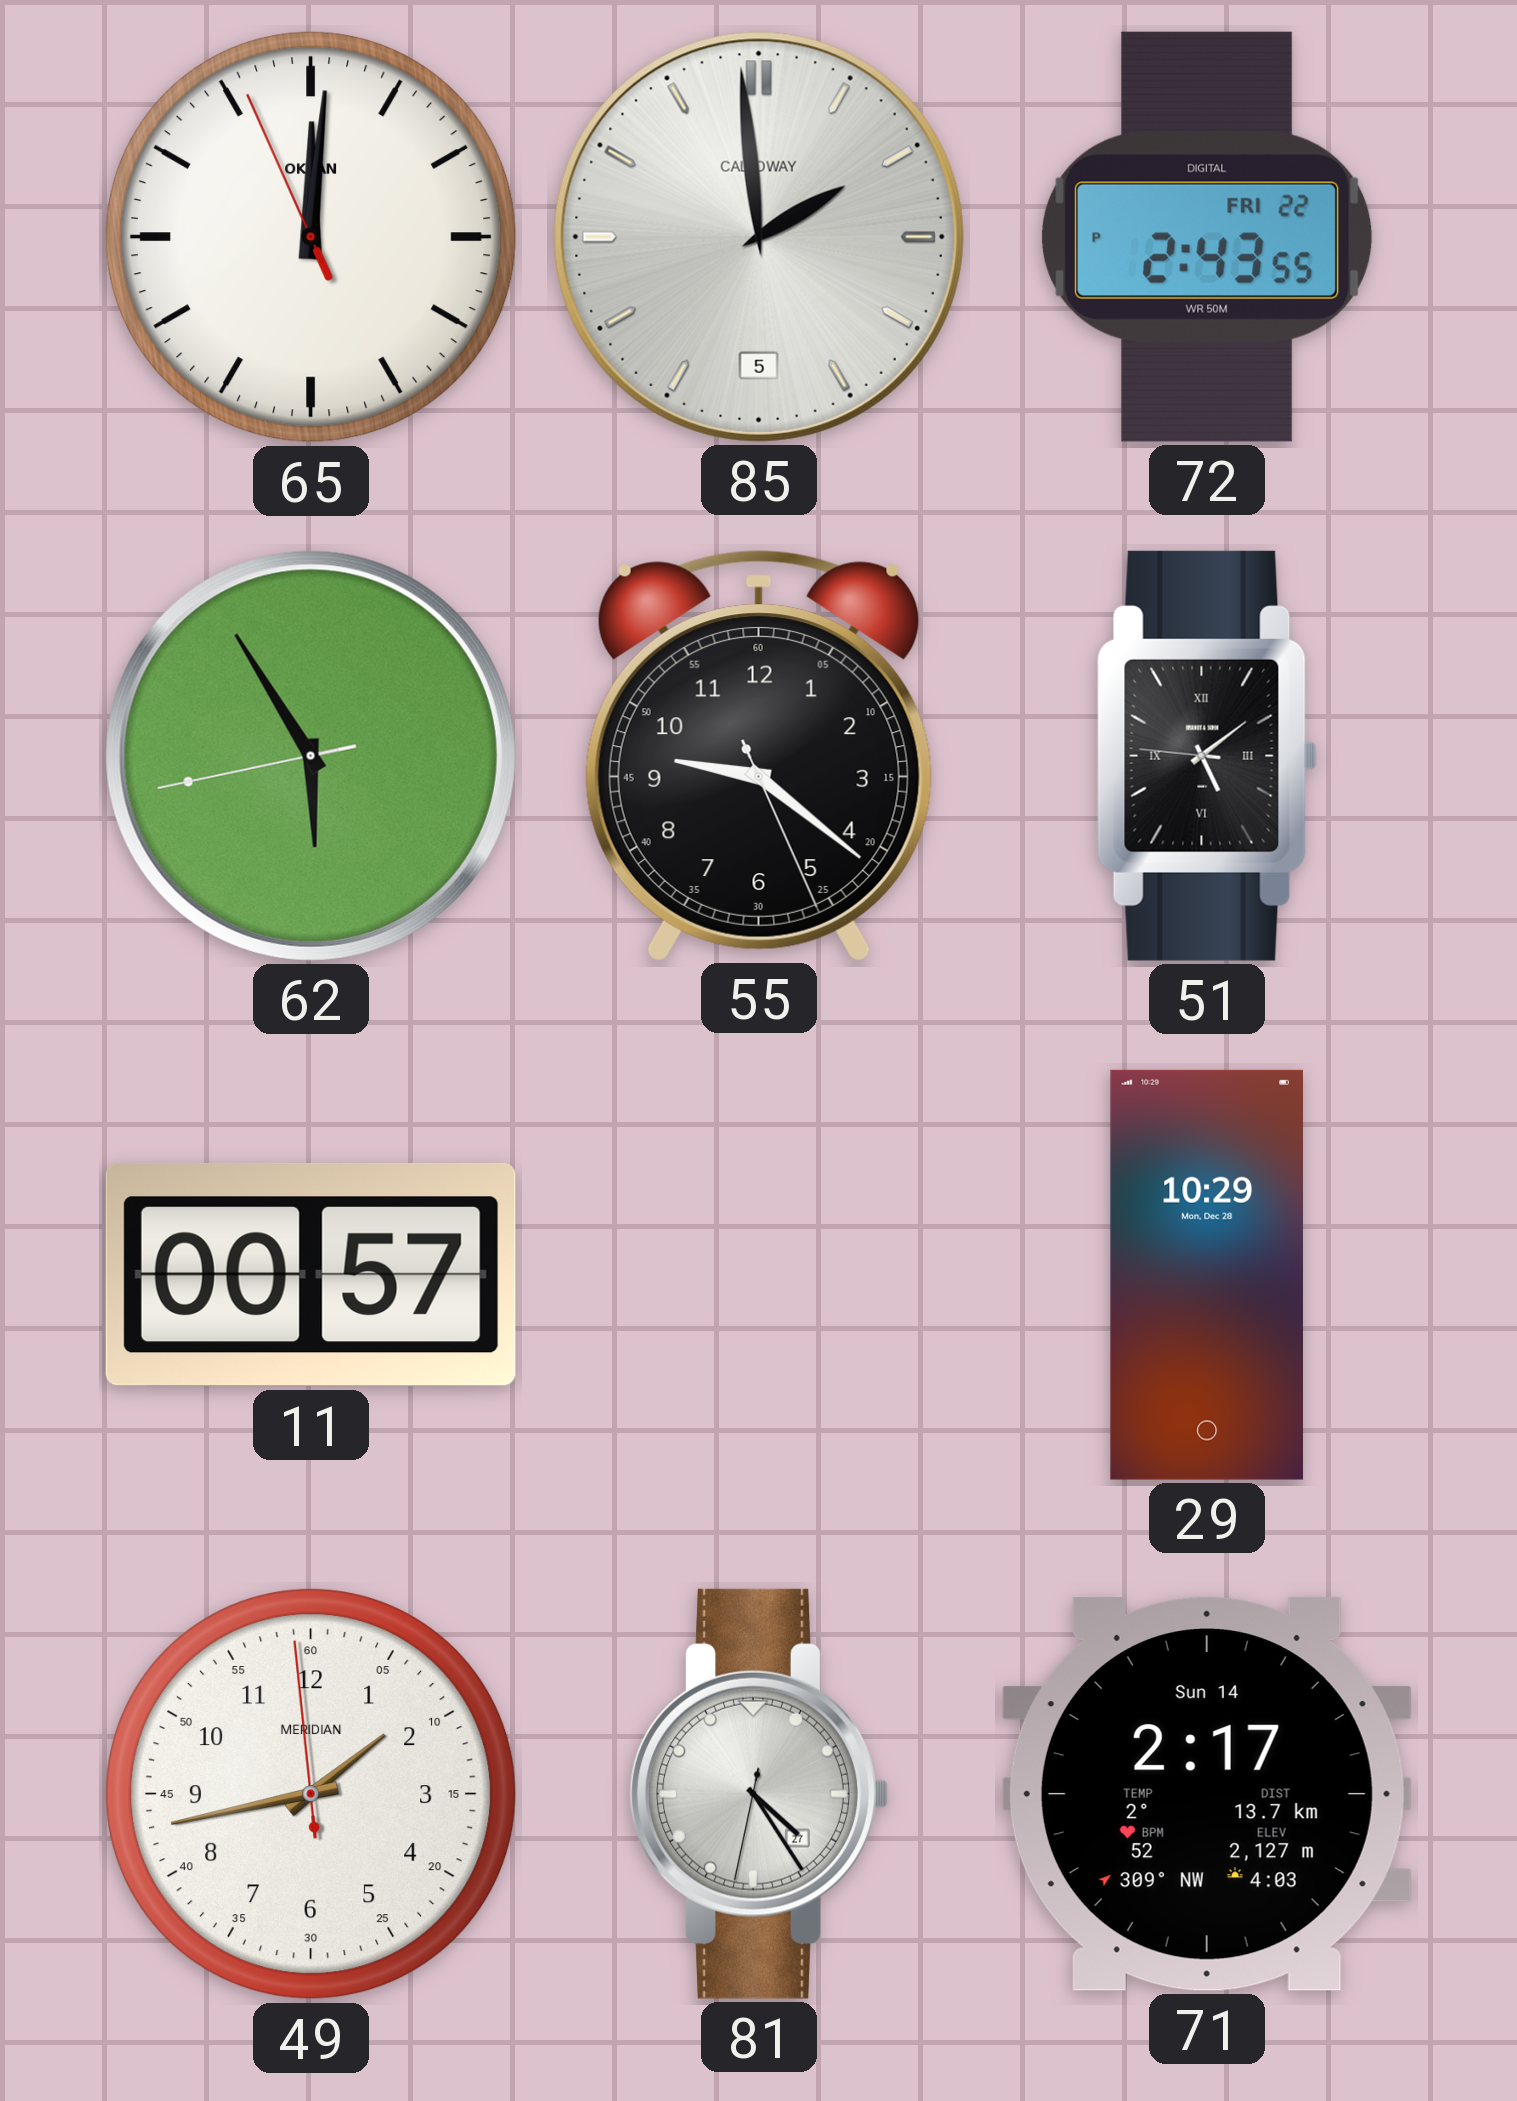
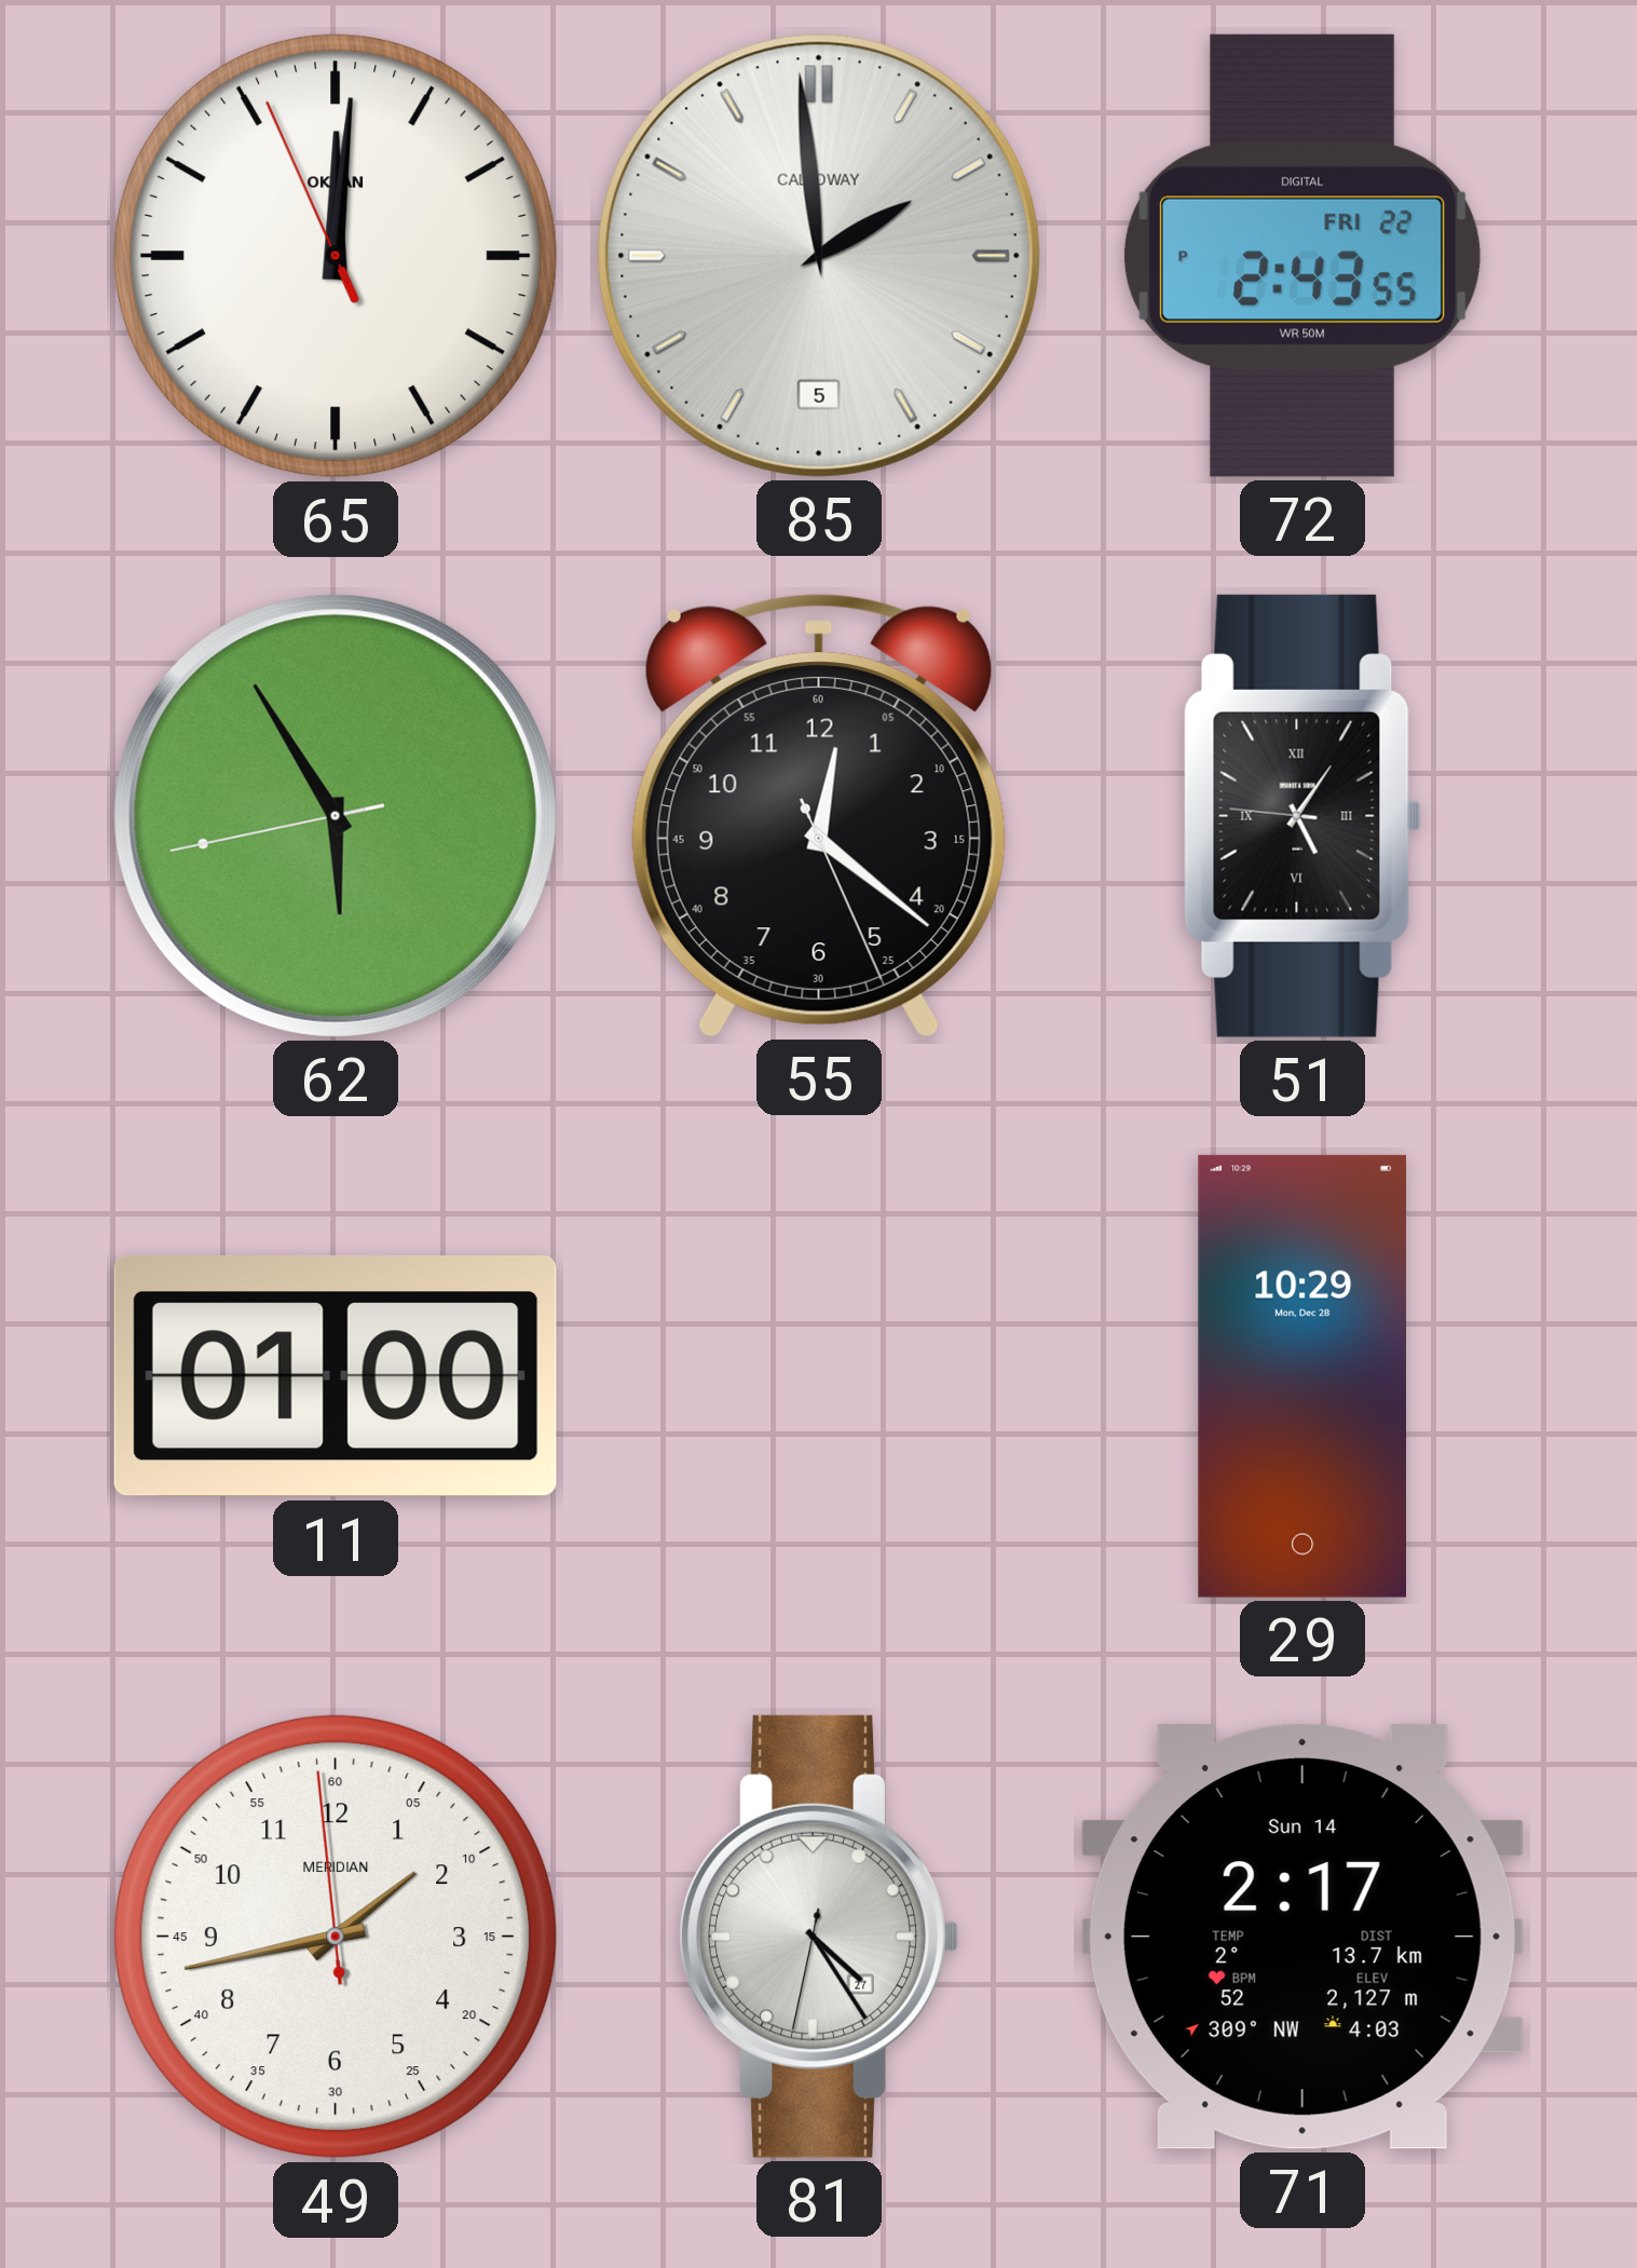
55: 9:21 -> 12:21
51: 5:08 -> 5:05
11: 00:57 -> 01:00
